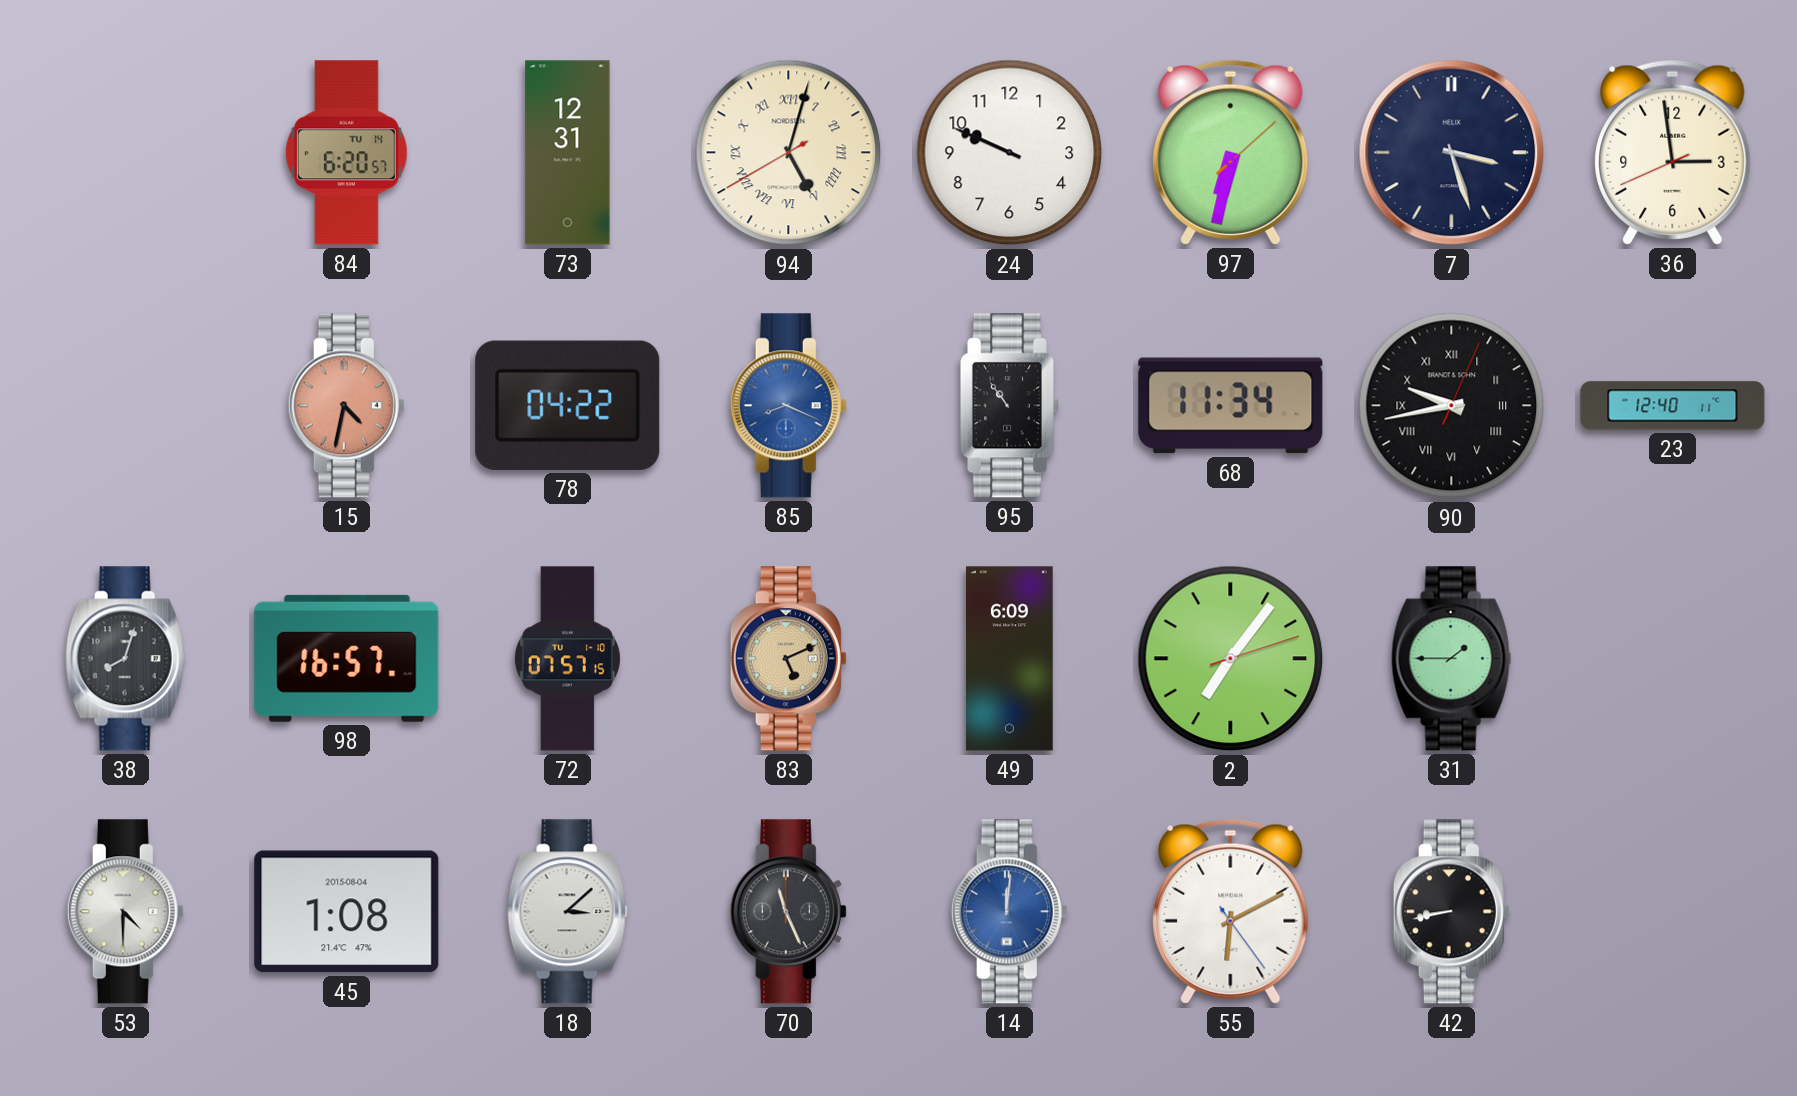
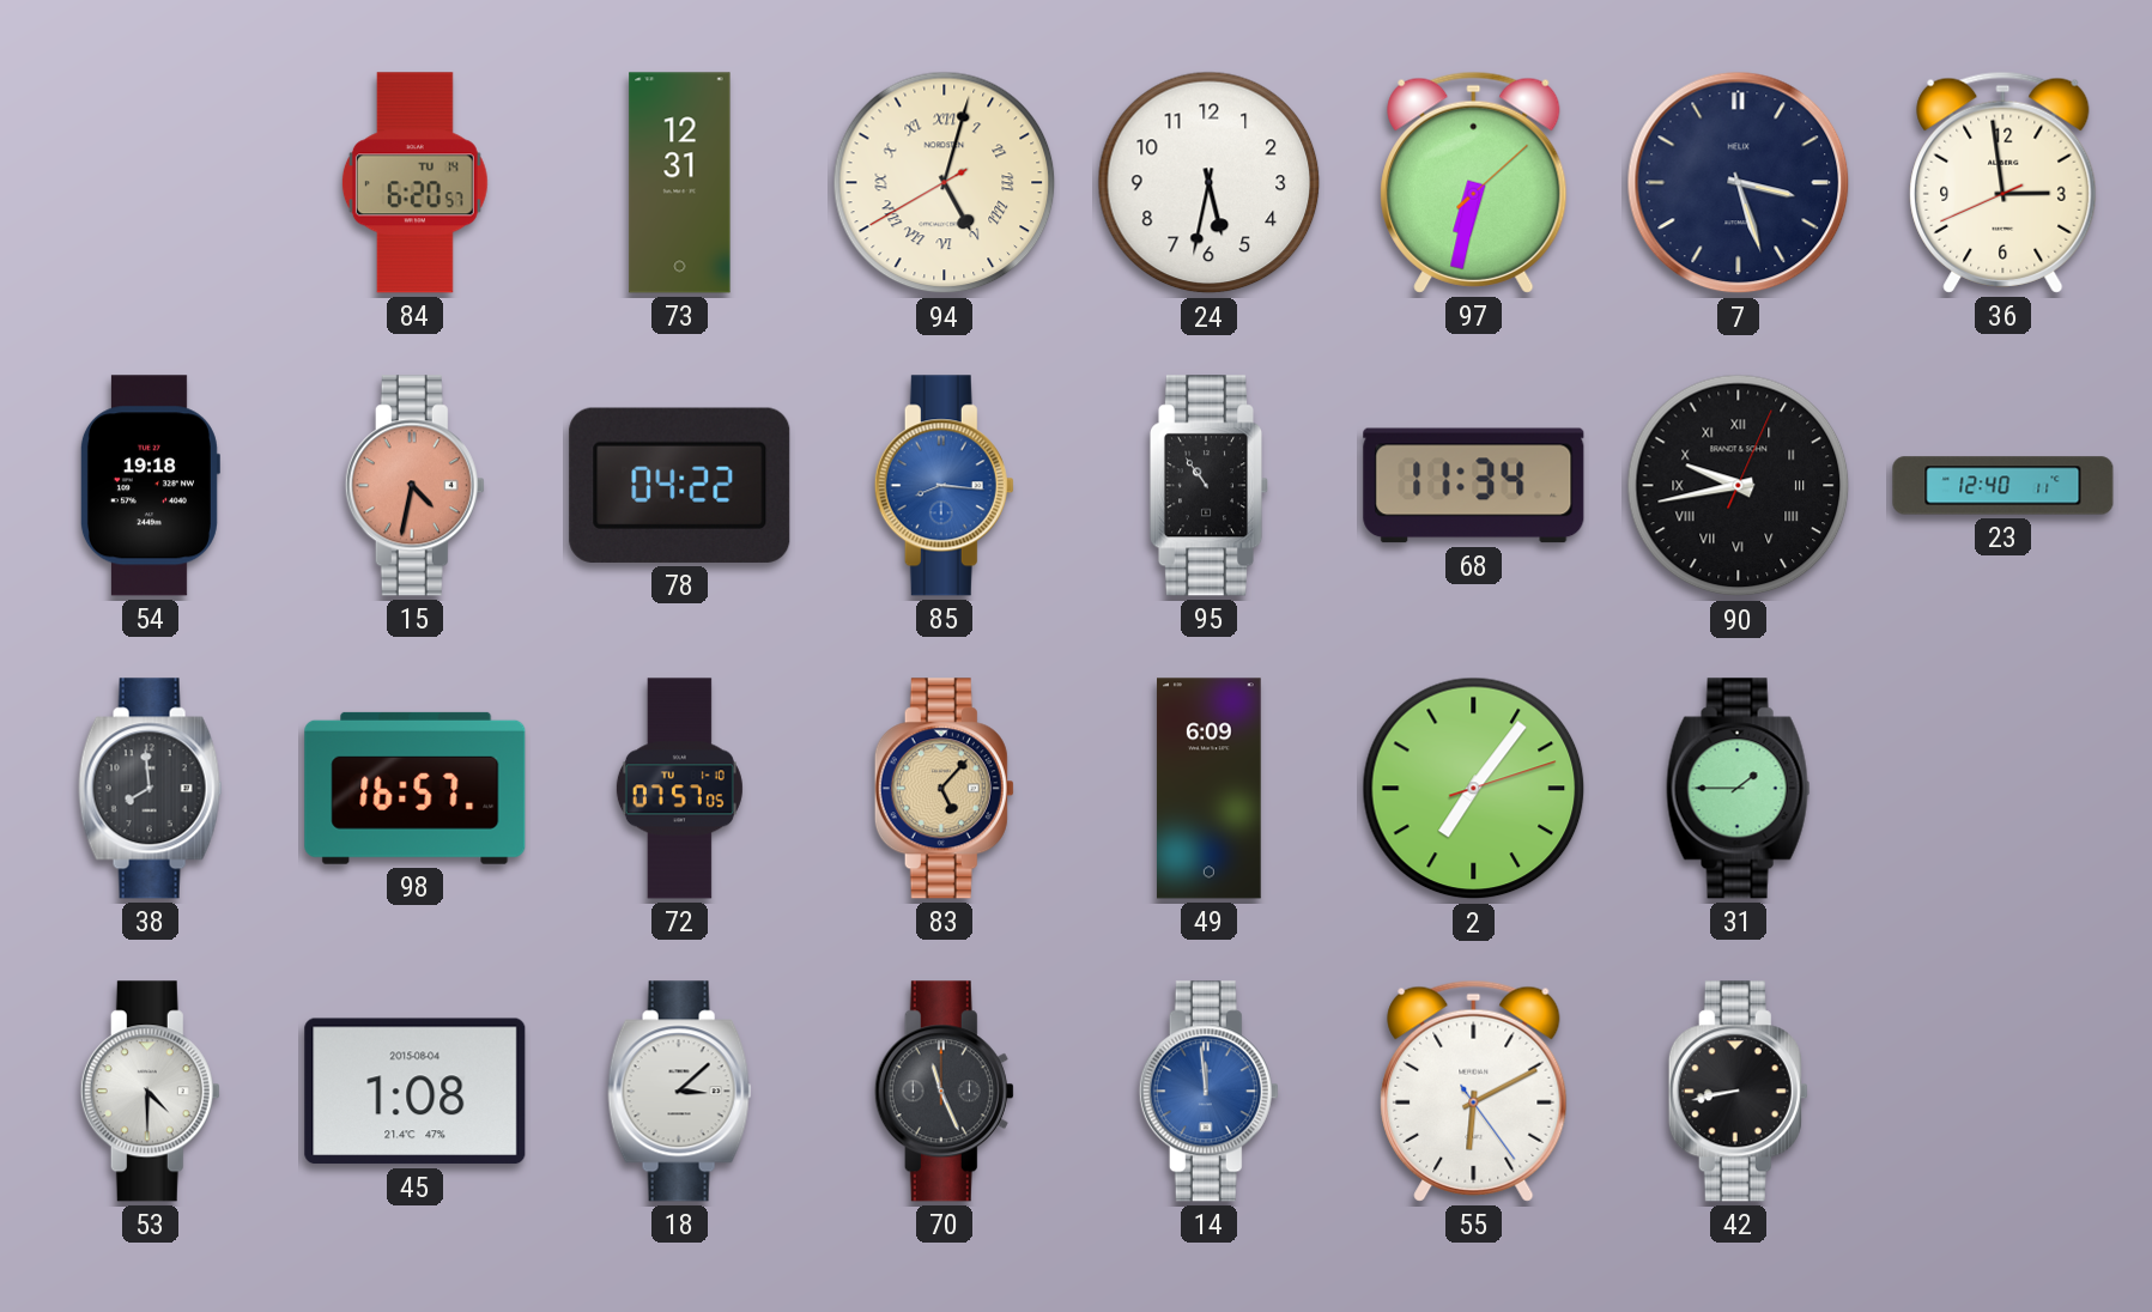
24: 9:49 -> 5:32
54: none -> 19:18
85: 8:19 -> 8:16
38: 8:03 -> 7:59
72: 07:57:15 -> 07:57:05
83: 5:11 -> 5:07
14: 12:01 -> 11:59
